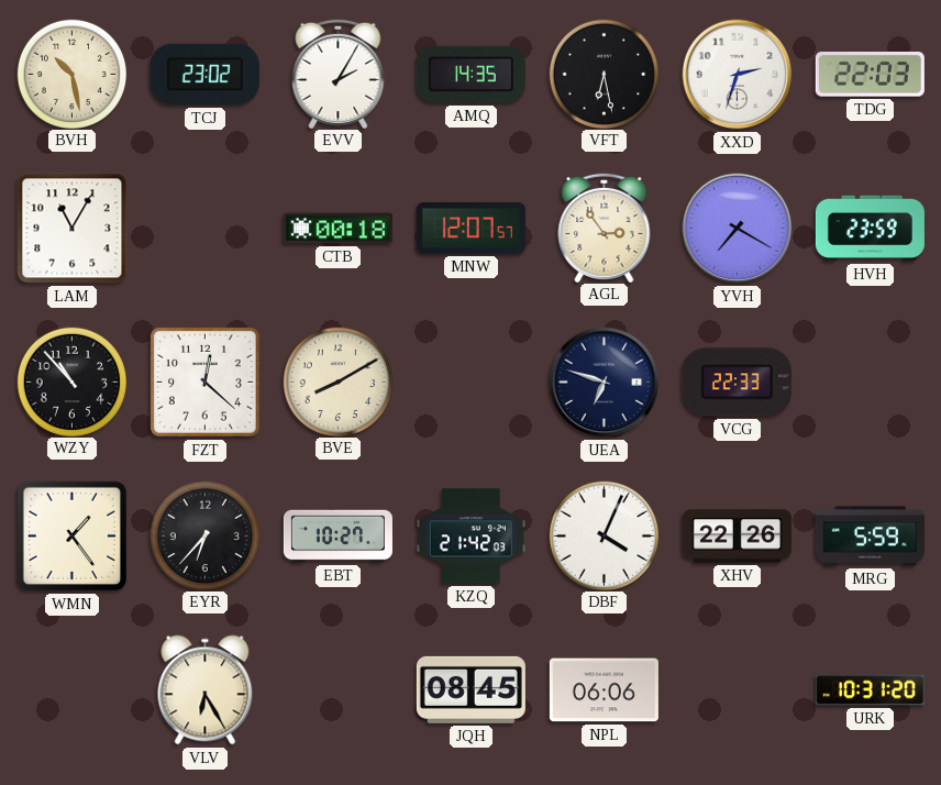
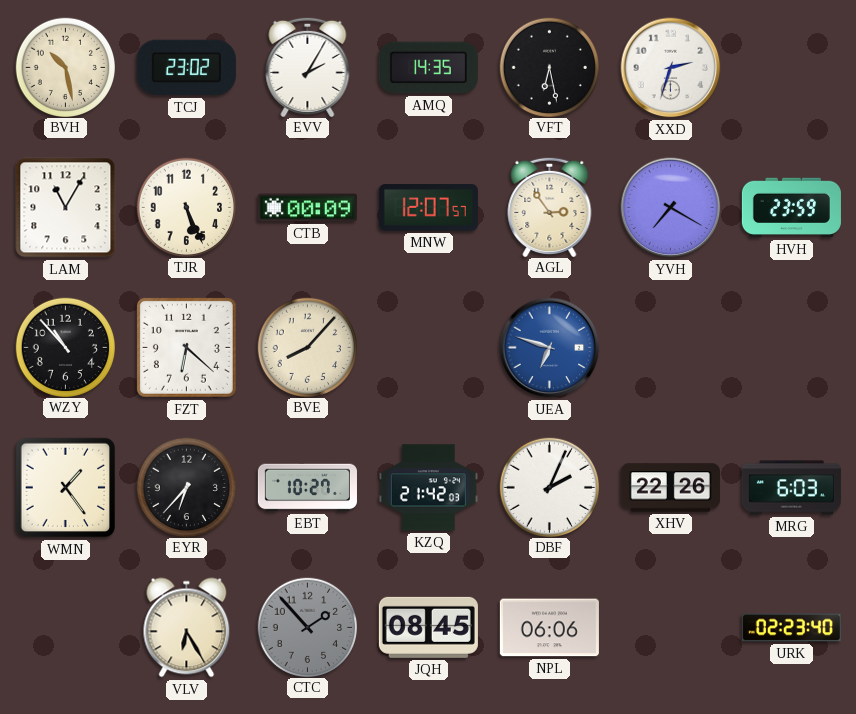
TDG: 22:03 -> none
TJR: none -> 5:26
CTB: 00:18 -> 00:09
FZT: 12:22 -> 6:22
BVE: 8:10 -> 8:07
UEA dial: navy -> blue
VCG: 22:33 -> none
DBF: 4:04 -> 2:04
MRG: 5:59 -> 6:03
CTC: none -> 1:53
URK: 10:31 -> 02:23
